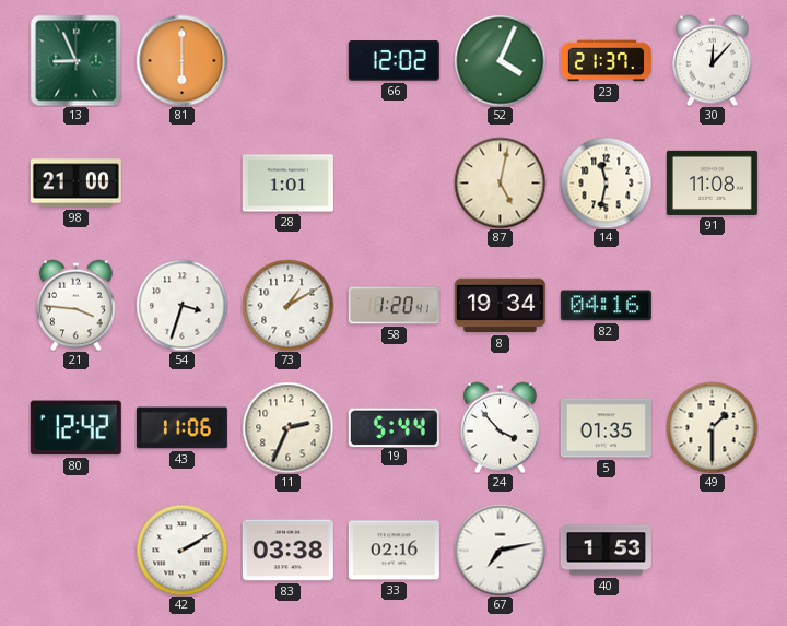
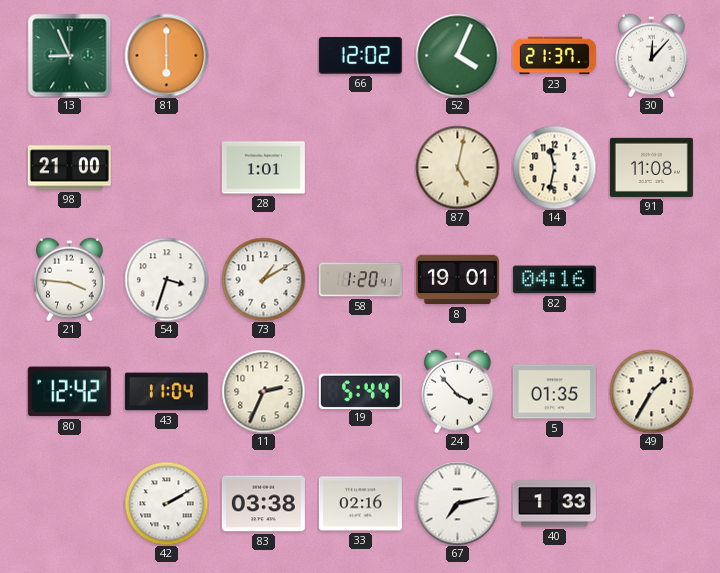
8: 19:34 -> 19:01
43: 11:06 -> 11:04
49: 1:30 -> 1:35
40: 1:53 -> 1:33
